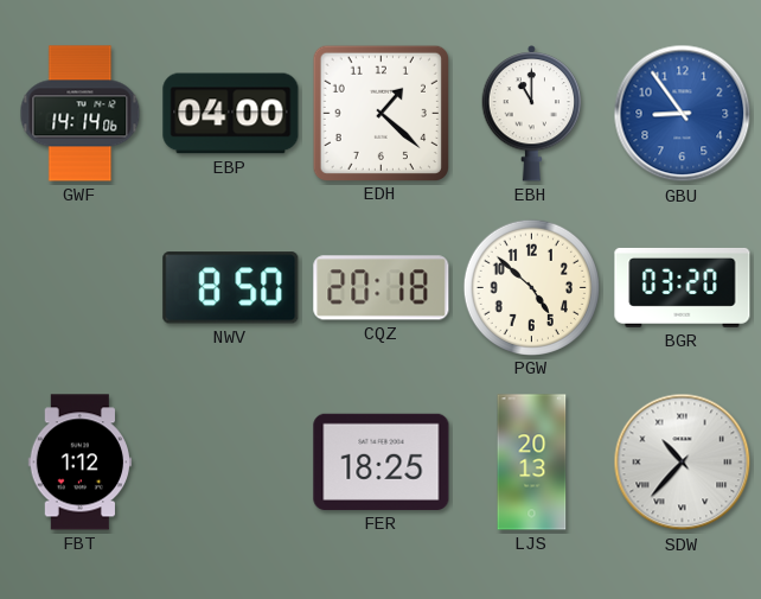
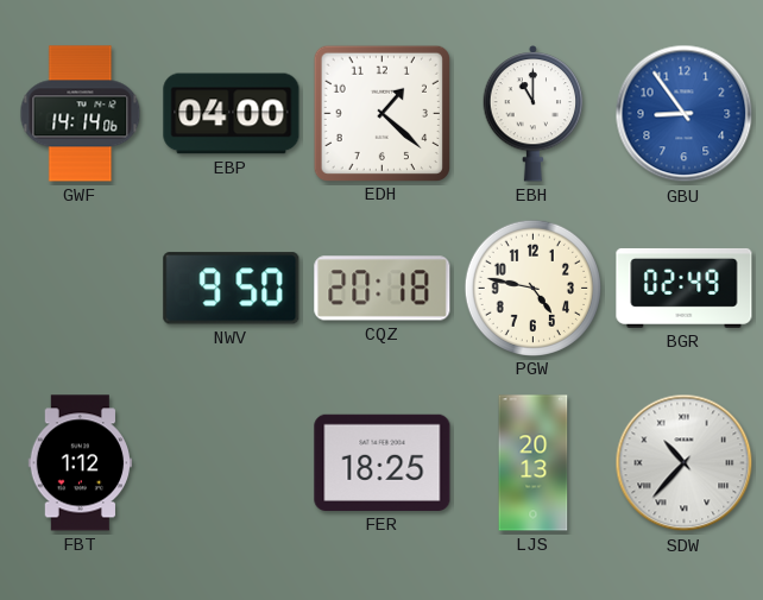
NWV: 8:50 -> 9:50
PGW: 4:52 -> 4:47
BGR: 03:20 -> 02:49
